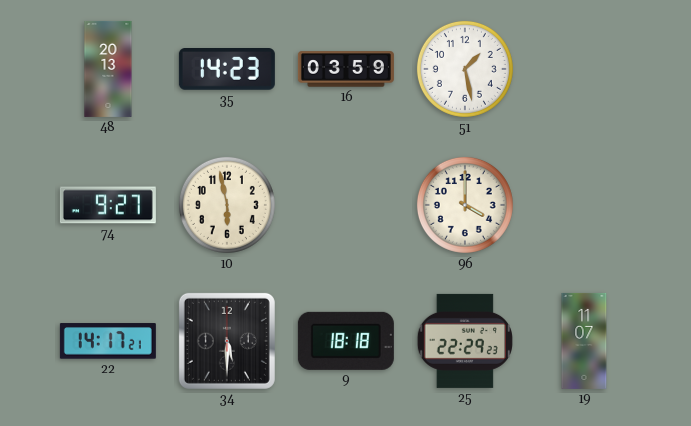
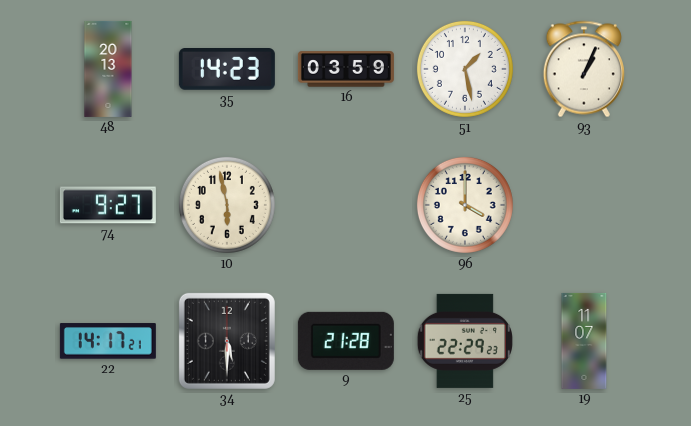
93: none -> 1:04
9: 18:18 -> 21:28
